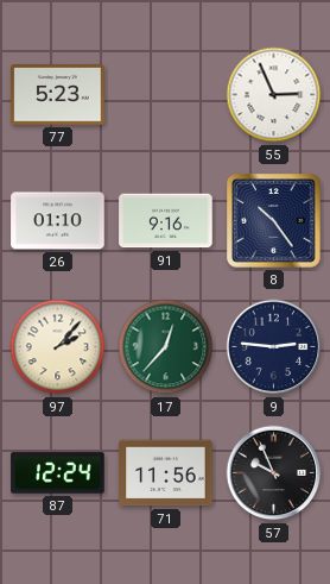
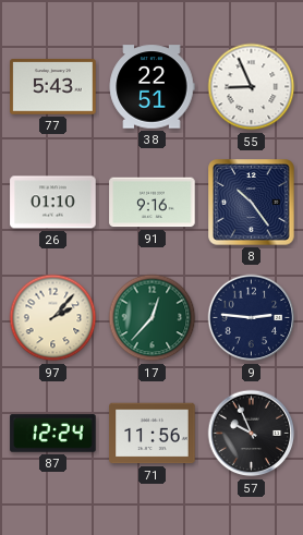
77: 5:23 -> 5:43
38: none -> 22:51
55: 2:56 -> 8:56
